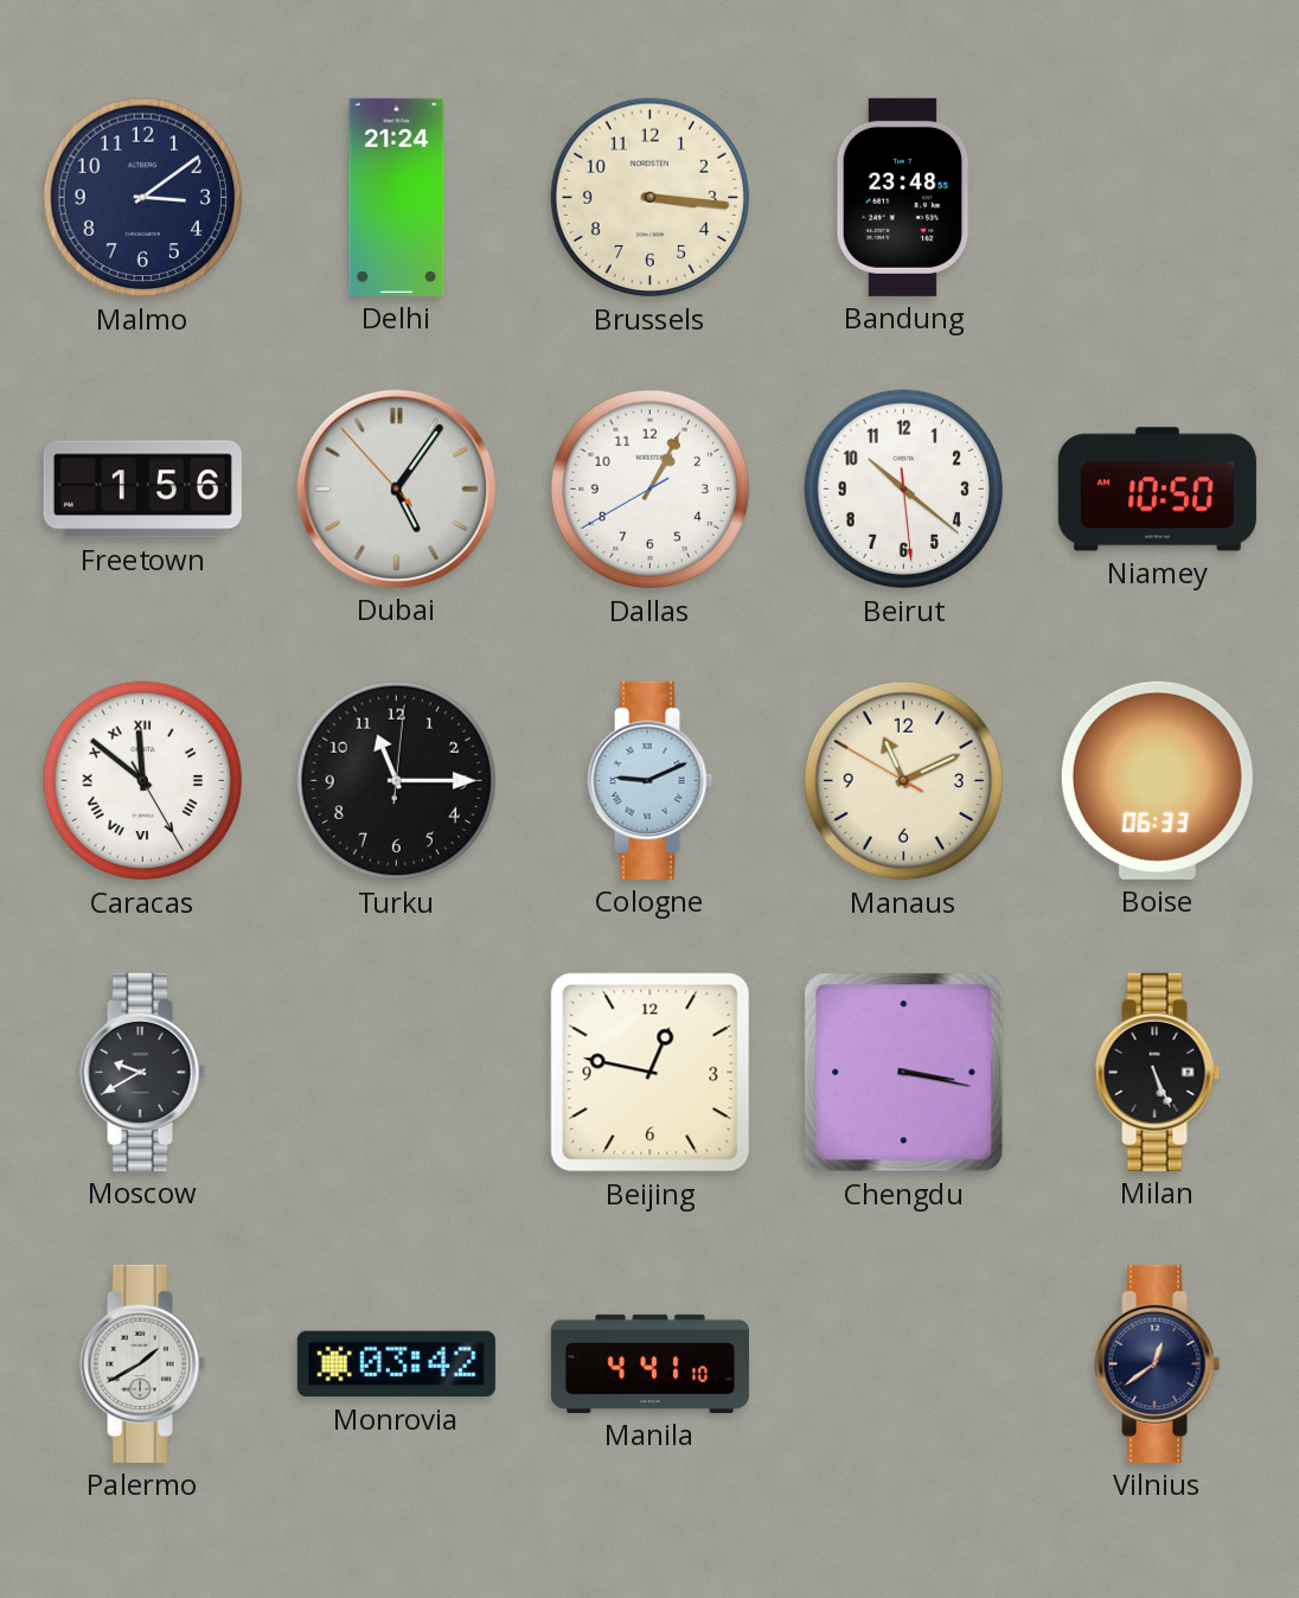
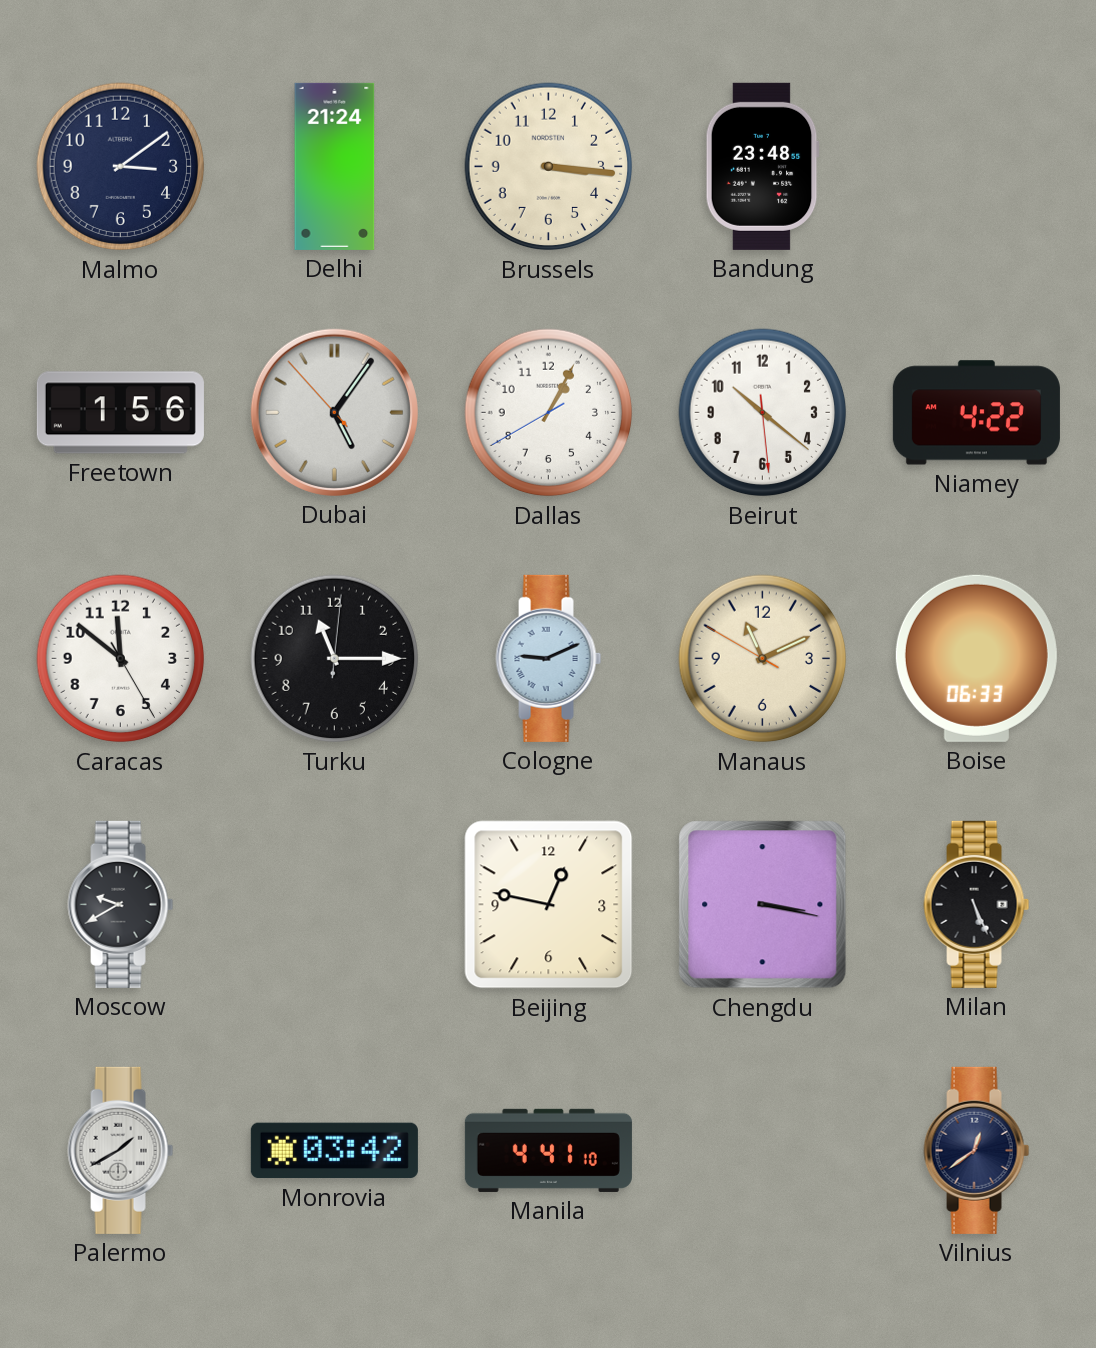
Niamey: 10:50 -> 4:22
Caracas numerals: Roman -> Arabic
